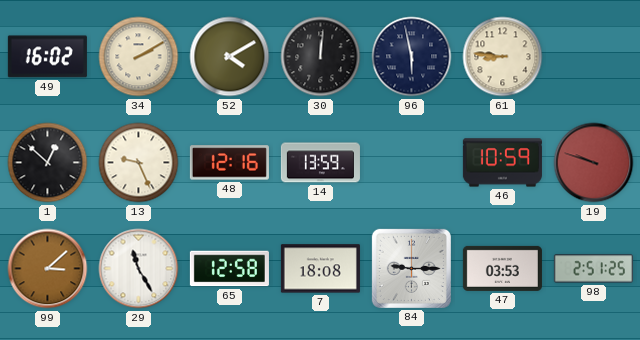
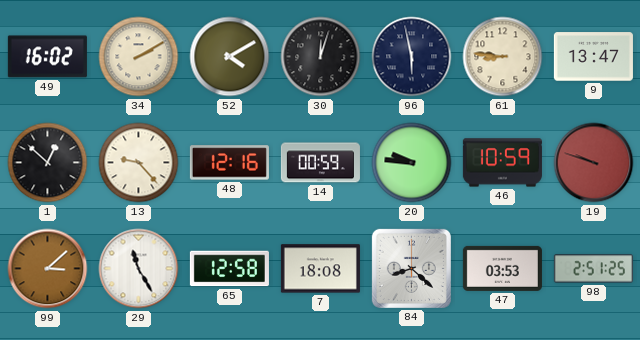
30: 12:01 -> 12:03
9: none -> 13:47
13: 9:26 -> 9:23
14: 13:59 -> 00:59
20: none -> 9:46
84: 9:15 -> 8:22
